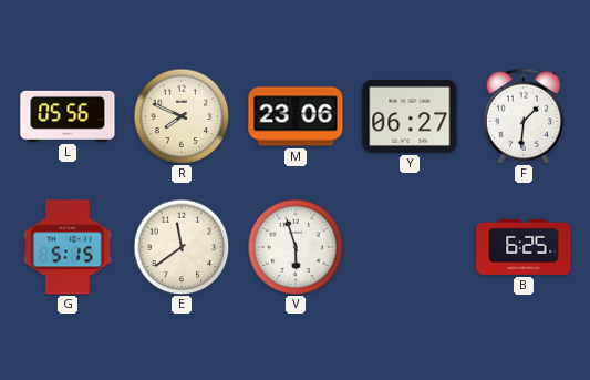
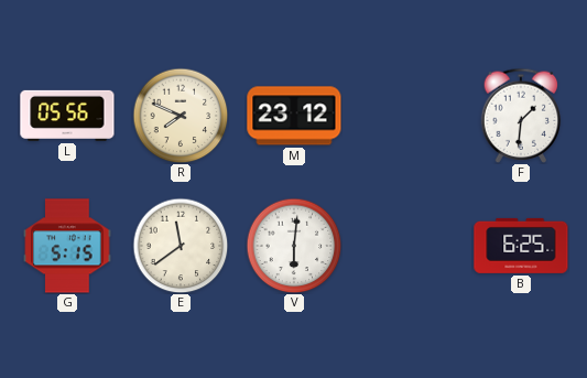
M: 23:06 -> 23:12
Y: 06:27 -> none
V: 5:57 -> 6:01
